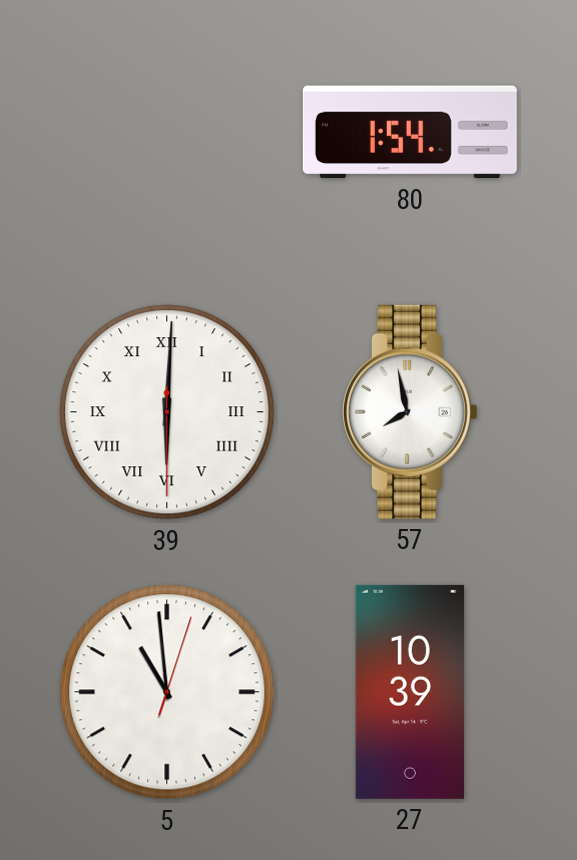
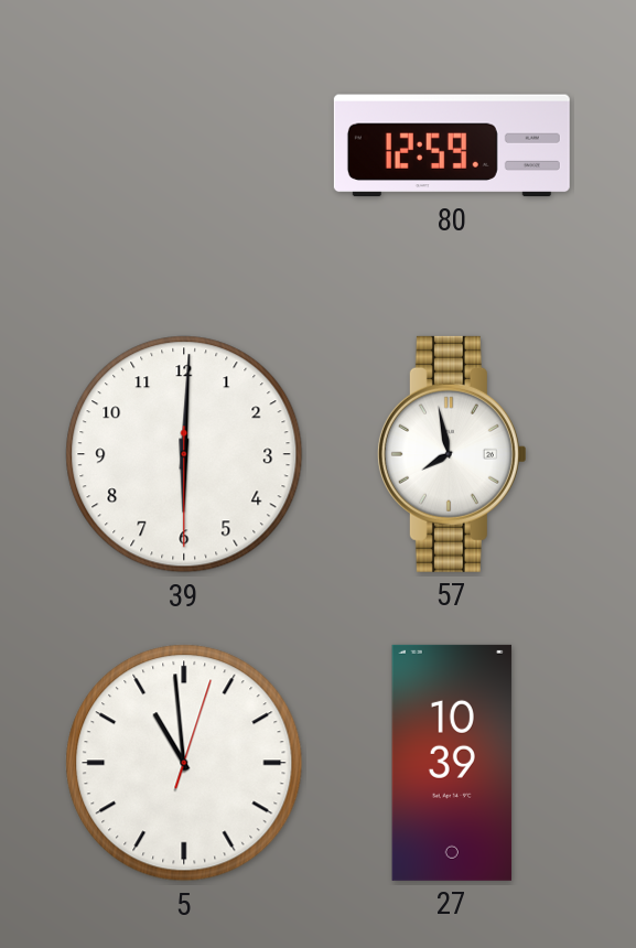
80: 1:54 -> 12:59
39 numerals: Roman -> Arabic
